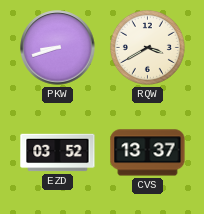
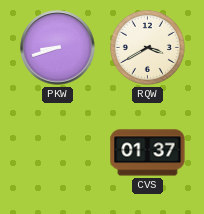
EZD: 03:52 -> none
CVS: 13:37 -> 01:37
